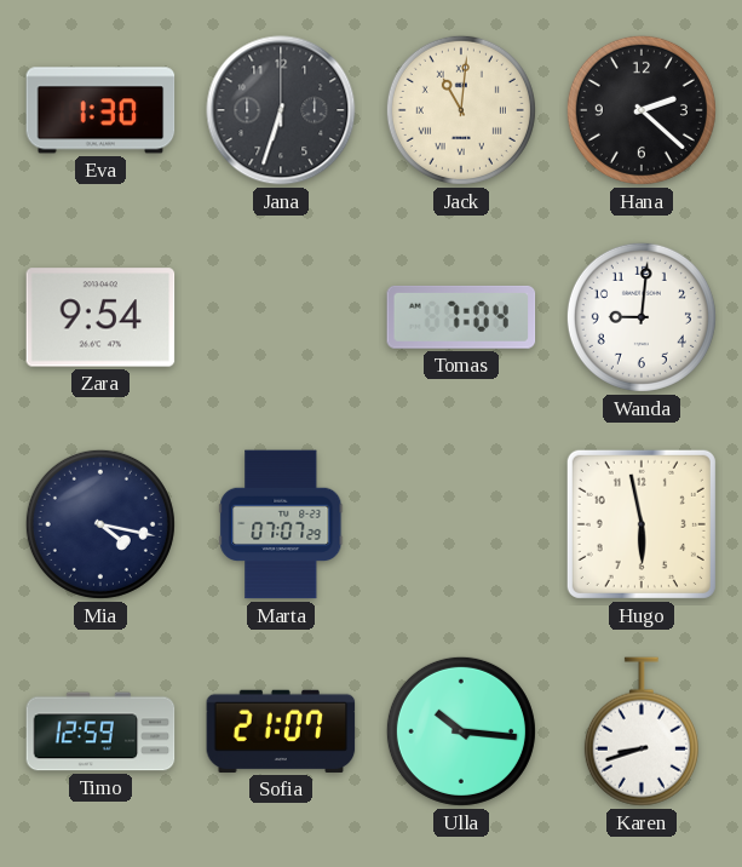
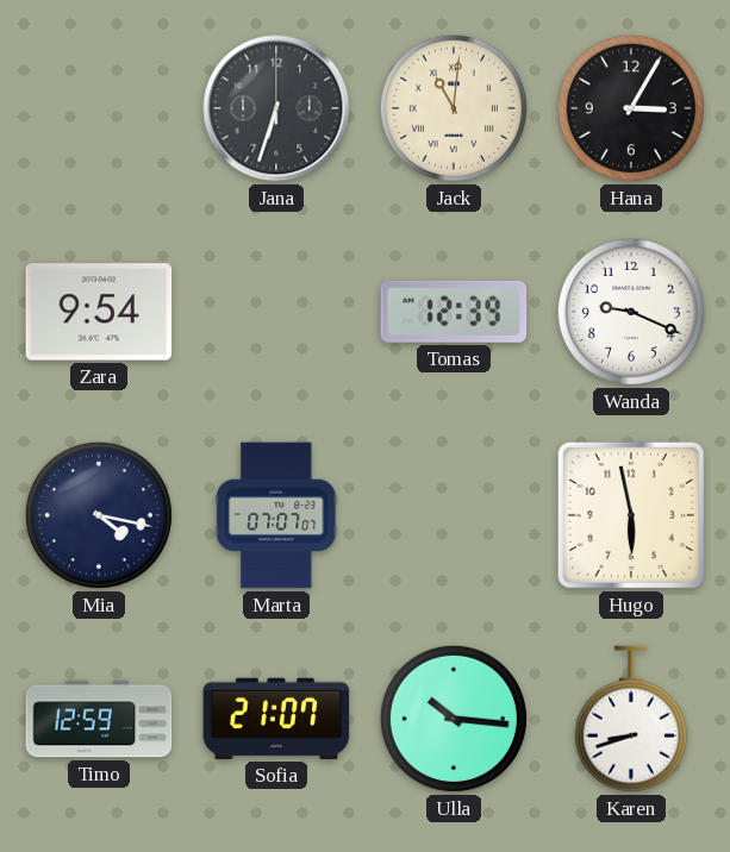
Eva: 1:30 -> none
Hana: 2:22 -> 3:05
Tomas: 7:04 -> 12:39
Wanda: 9:01 -> 9:19
Marta: 07:07:29 -> 07:07:07
